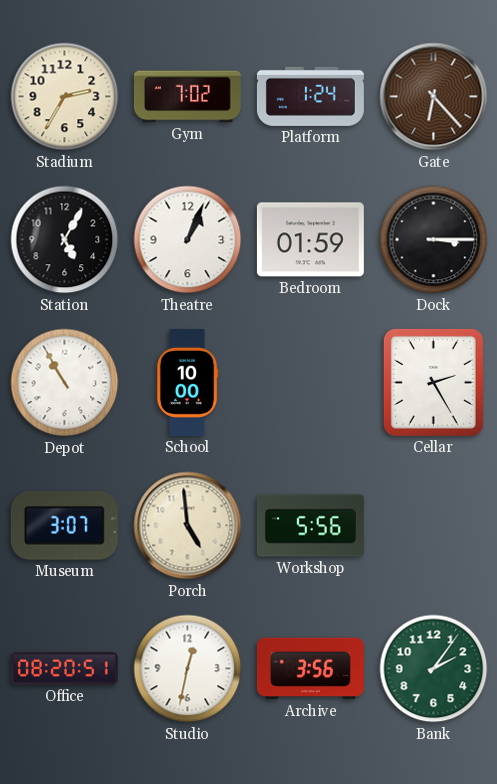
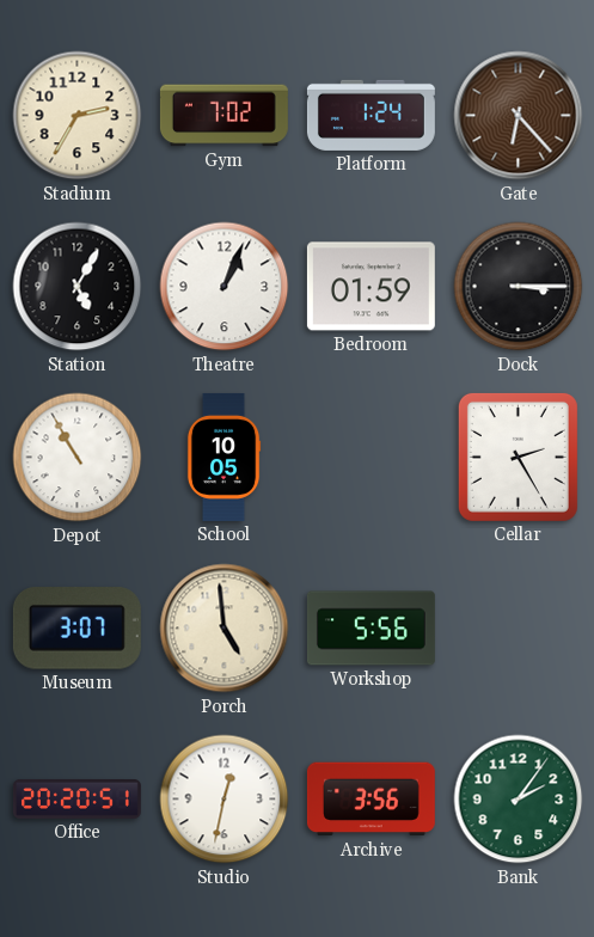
School: 10:00 -> 10:05
Office: 08:20 -> 20:20
